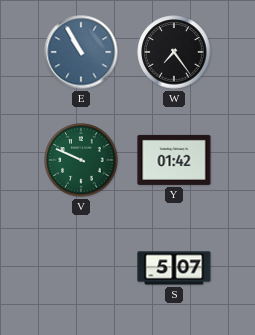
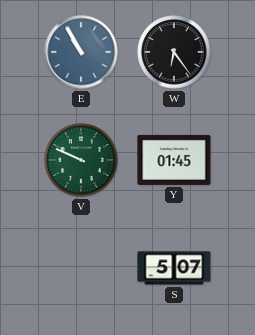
W: 7:24 -> 6:24
Y: 01:42 -> 01:45
